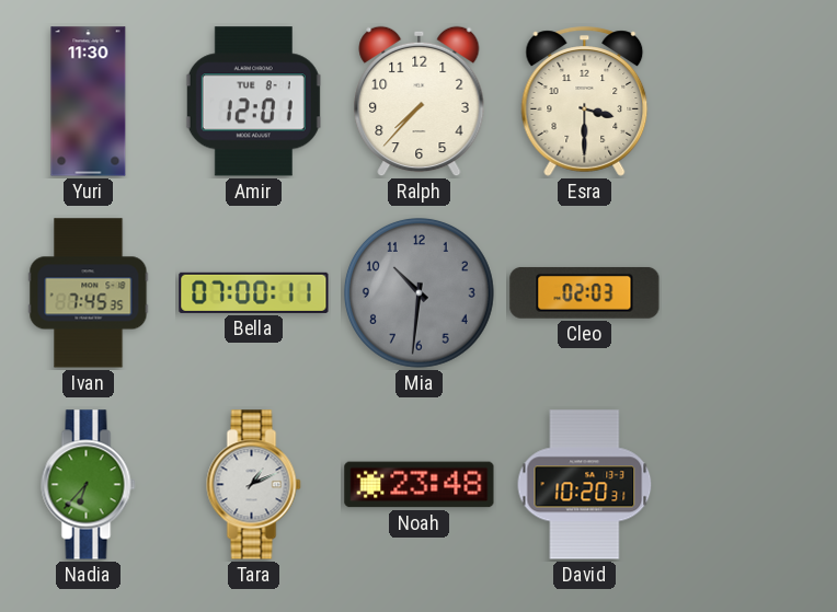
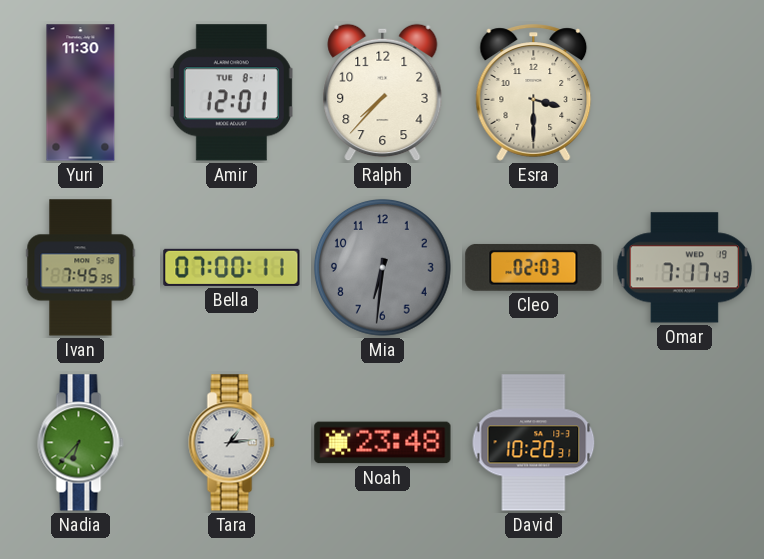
Mia: 10:31 -> 6:31
Omar: none -> 7:17
Tara: 1:11 -> 1:14
